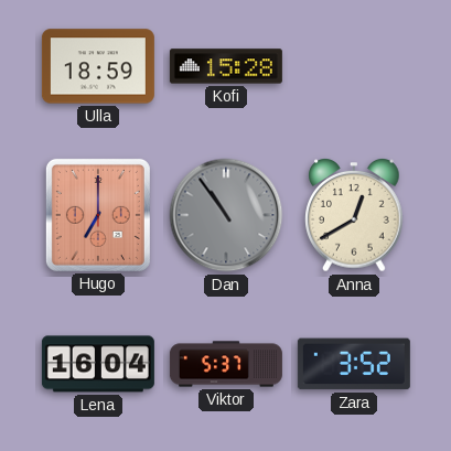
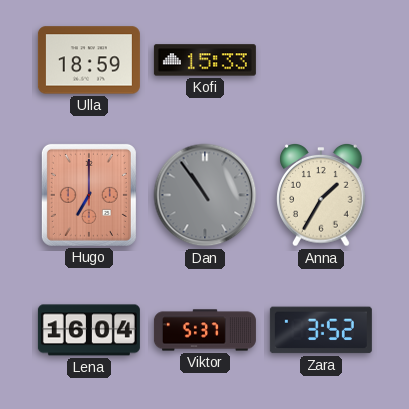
Kofi: 15:28 -> 15:33
Anna: 12:40 -> 1:35
